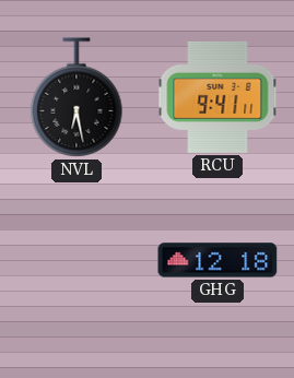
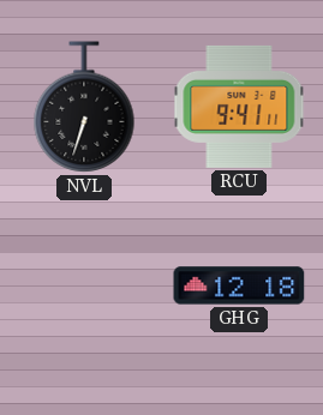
NVL: 6:28 -> 6:33
